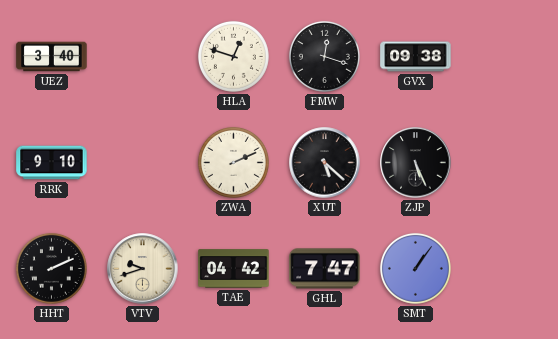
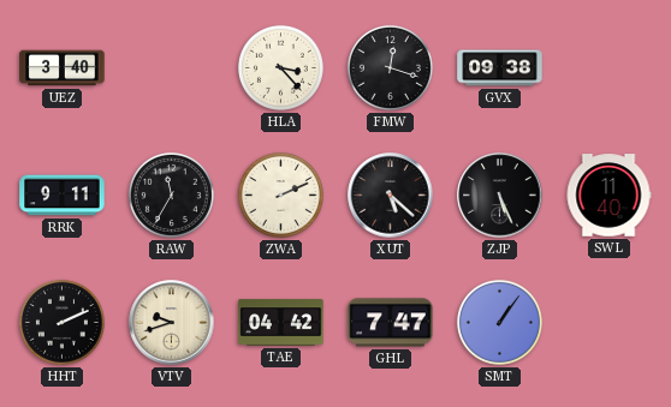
HLA: 12:48 -> 3:23
RRK: 9:10 -> 9:11
RAW: none -> 11:35
SWL: none -> 11:40
